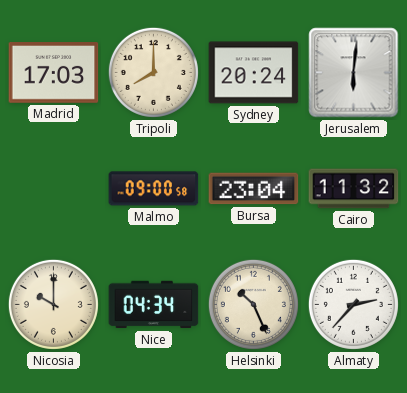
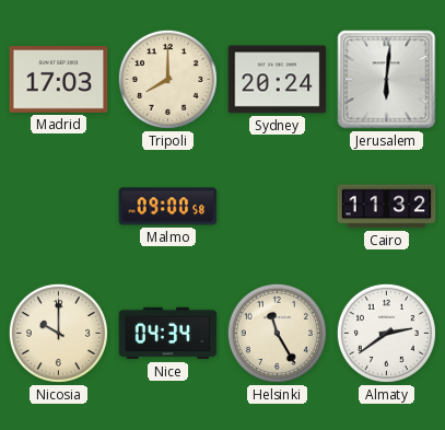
Bursa: 23:04 -> none
Helsinki: 10:26 -> 11:25
Almaty: 2:37 -> 2:39
